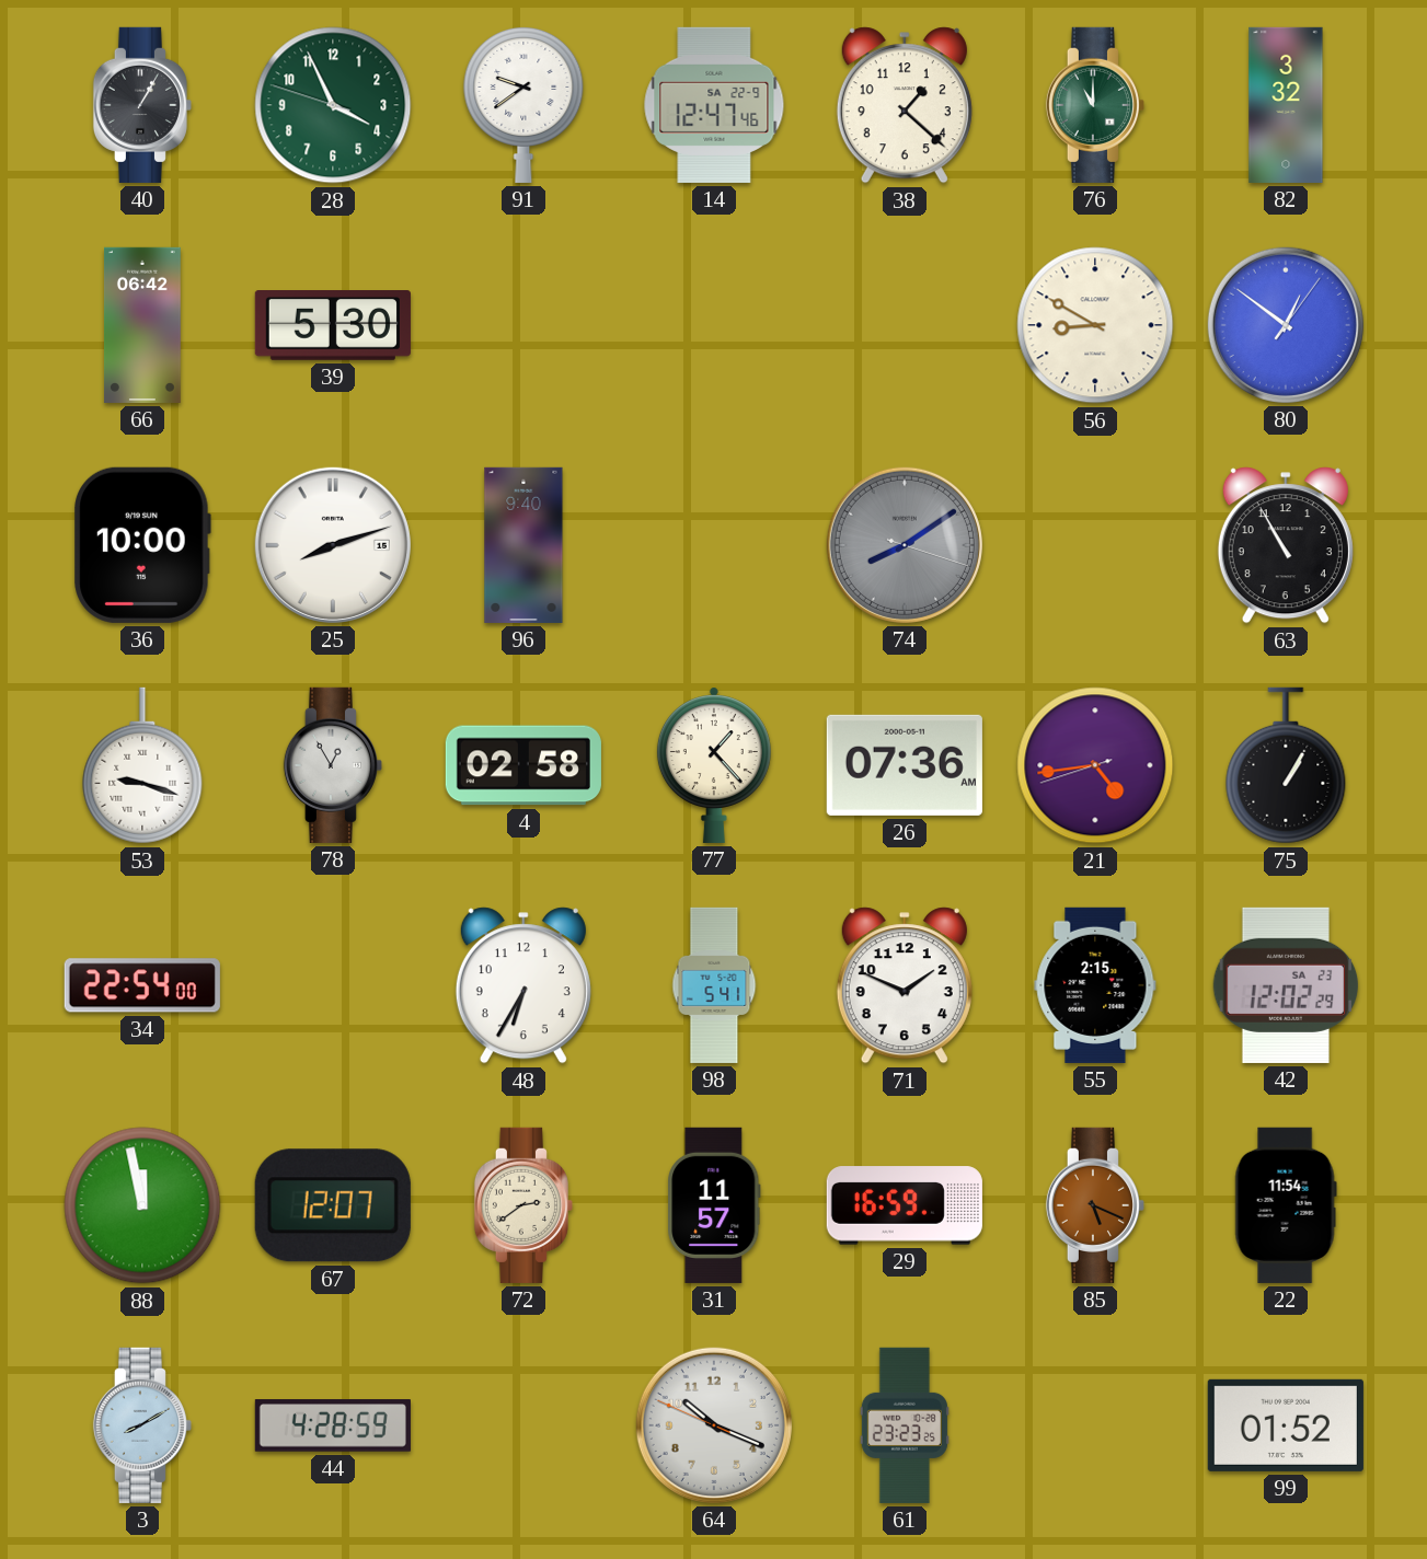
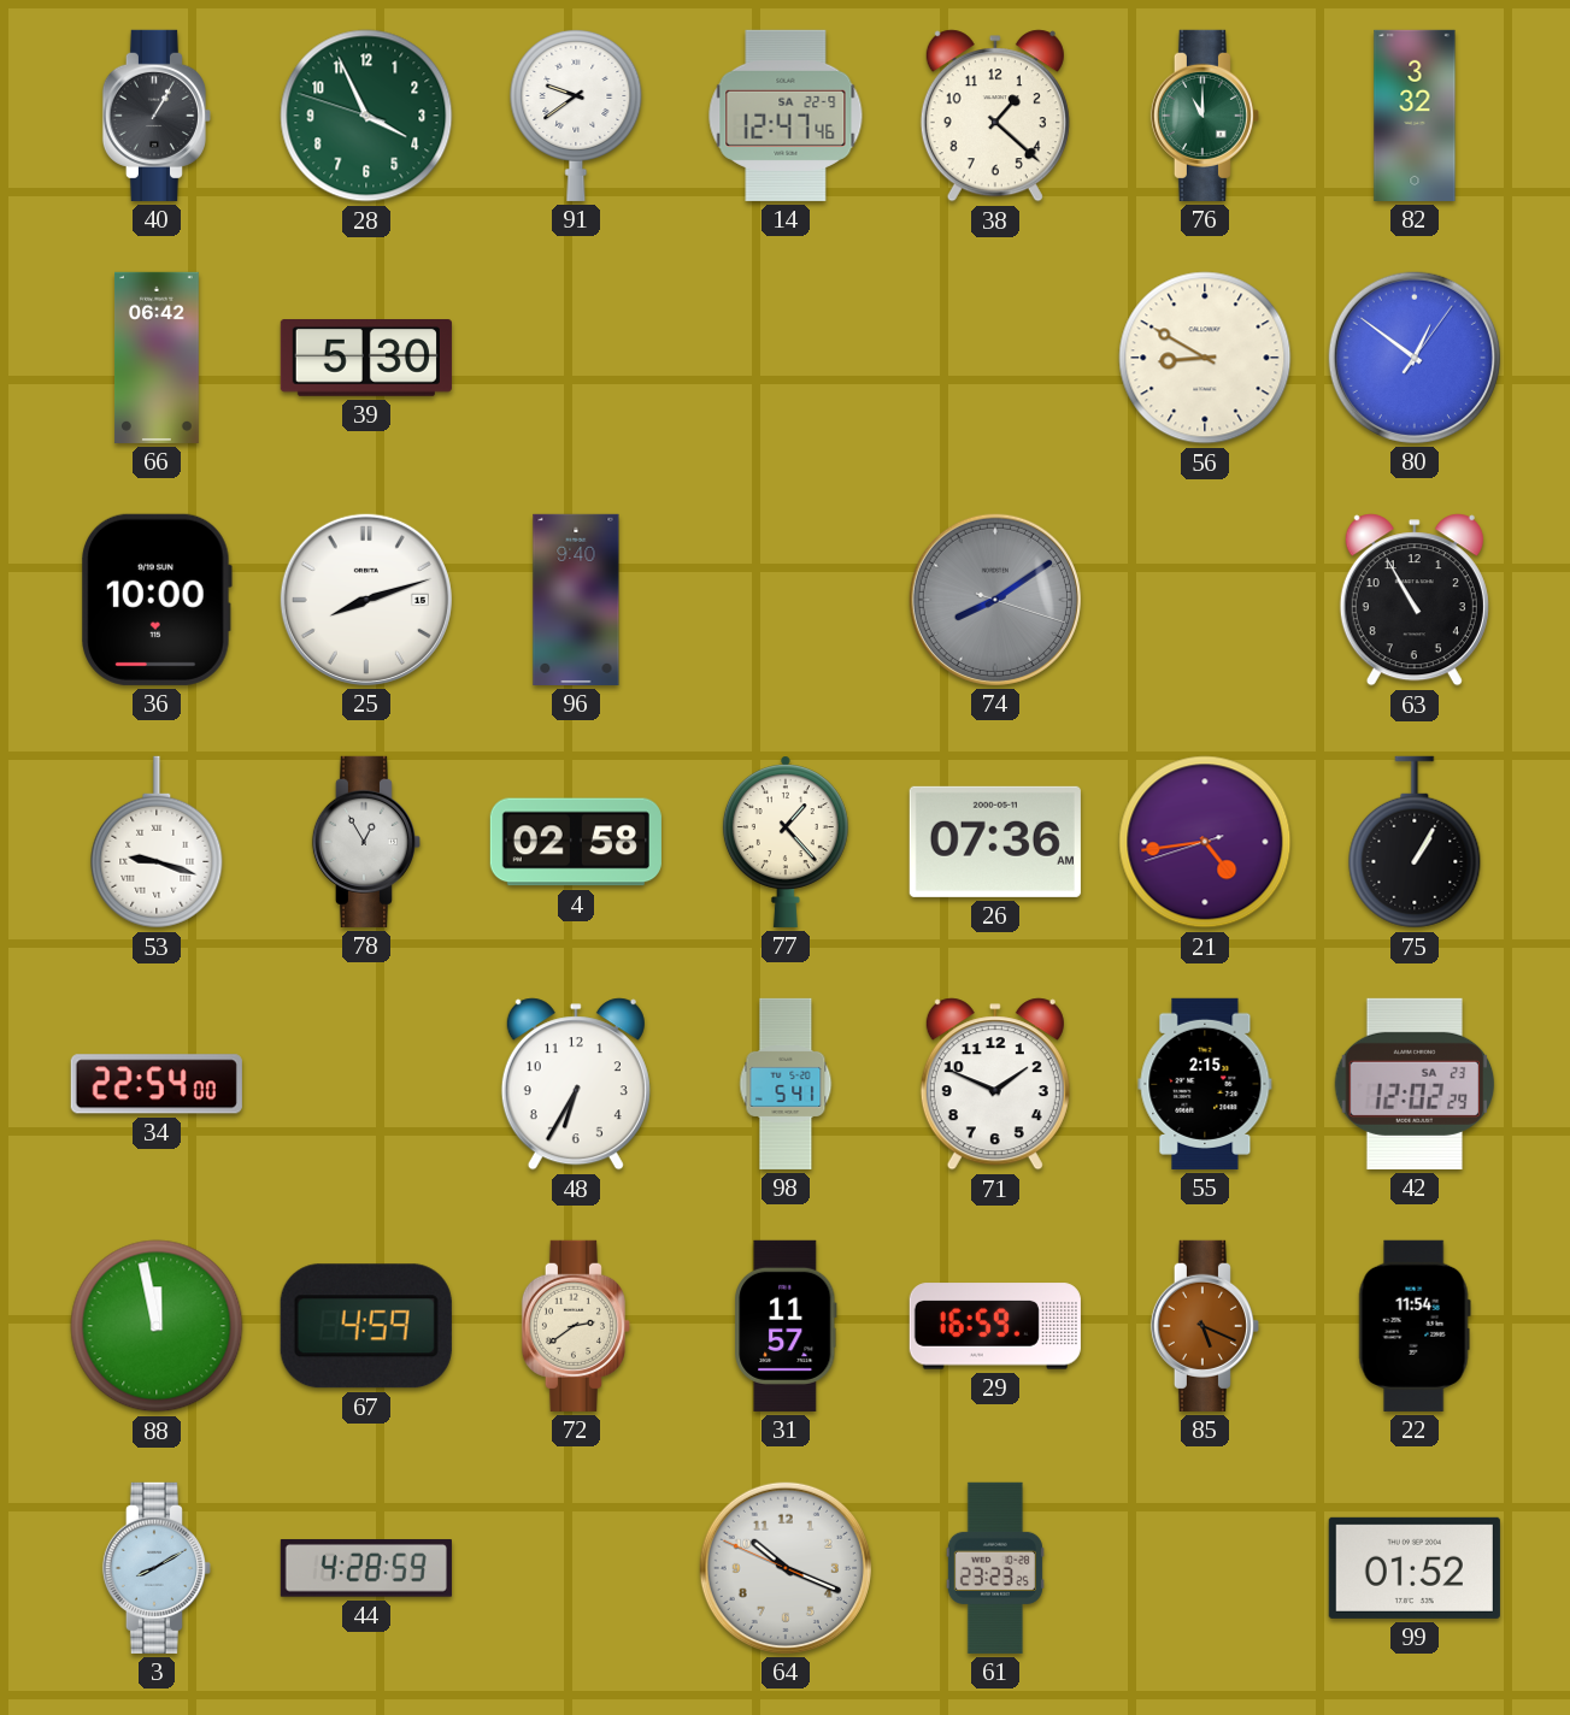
67: 12:07 -> 4:59
